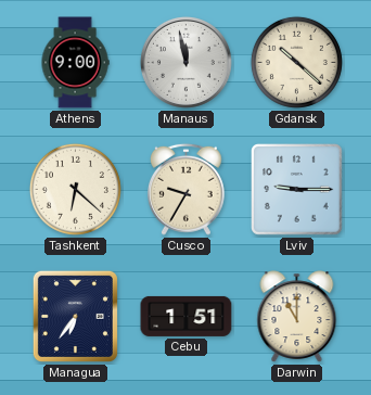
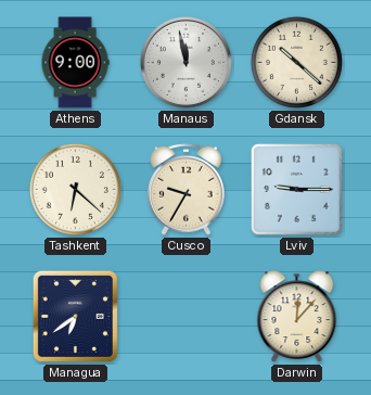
Managua: 6:36 -> 6:39
Cebu: 1:51 -> none
Darwin: 11:00 -> 12:07
